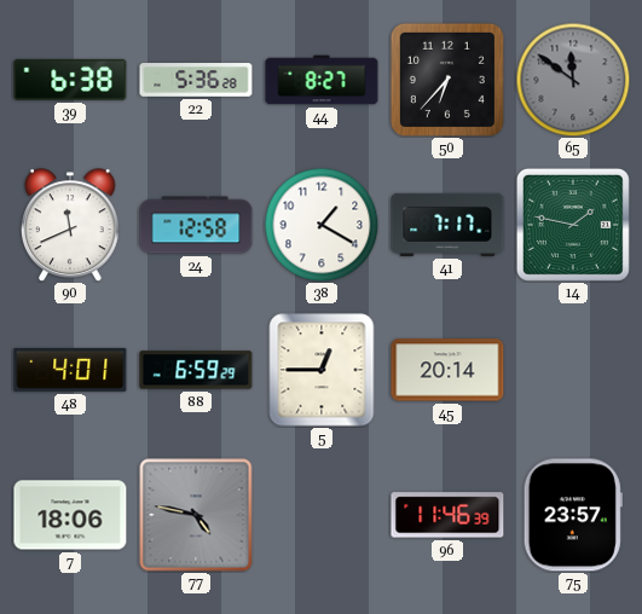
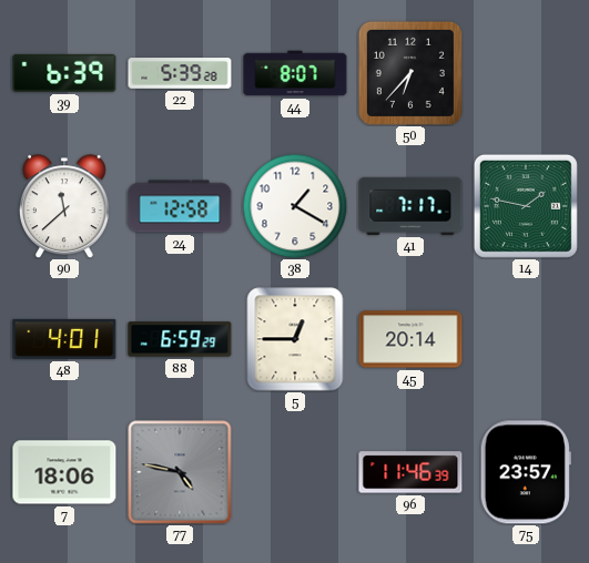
39: 6:38 -> 6:39
22: 5:36 -> 5:39
44: 8:27 -> 8:07
65: 11:51 -> none
90: 11:41 -> 11:38
